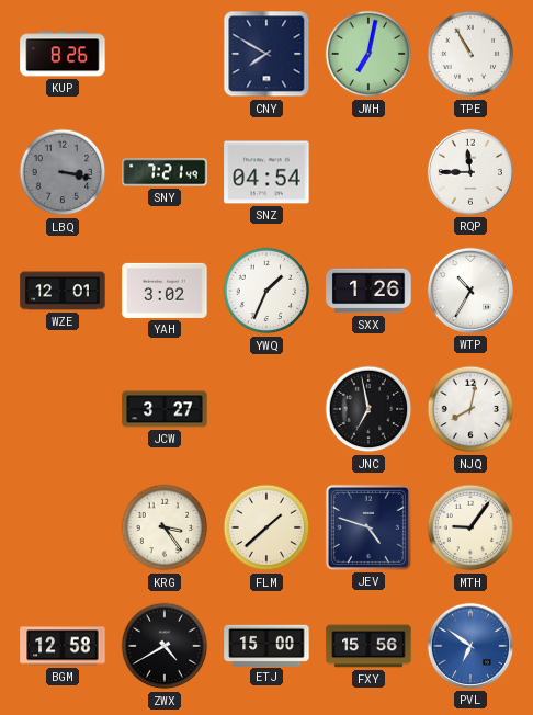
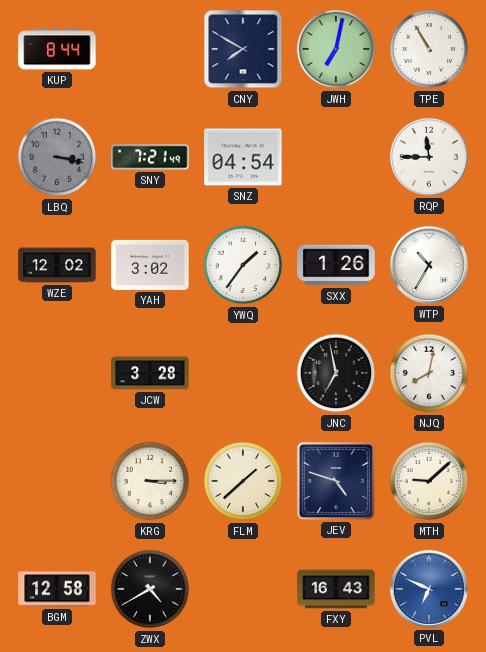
KUP: 8:26 -> 8:44
WZE: 12:01 -> 12:02
YWQ: 1:34 -> 1:36
JCW: 3:27 -> 3:28
KRG: 3:24 -> 3:15
MTH: 9:06 -> 9:08
ETJ: 15:00 -> none
FXY: 15:56 -> 16:43
PVL: 6:51 -> 6:49
